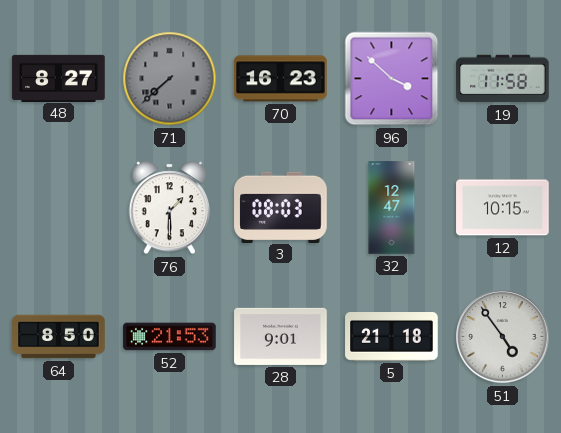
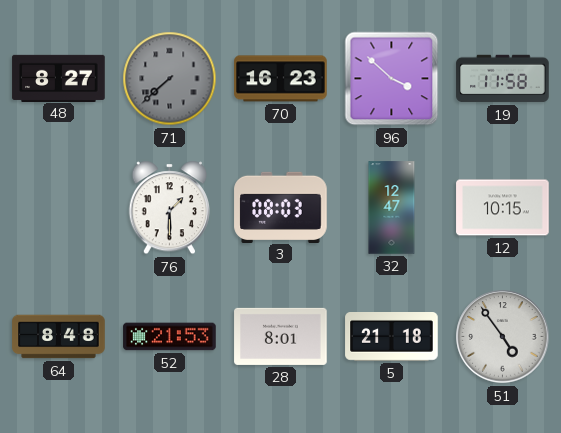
64: 8:50 -> 8:48
28: 9:01 -> 8:01
